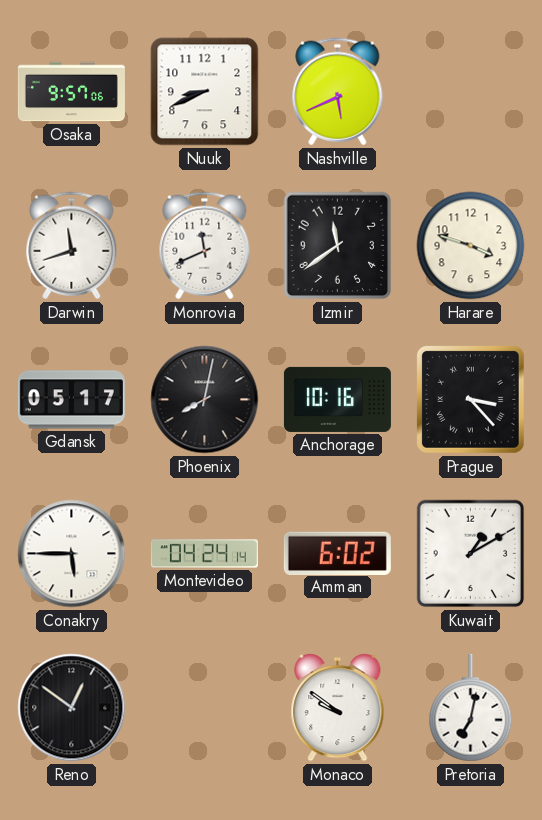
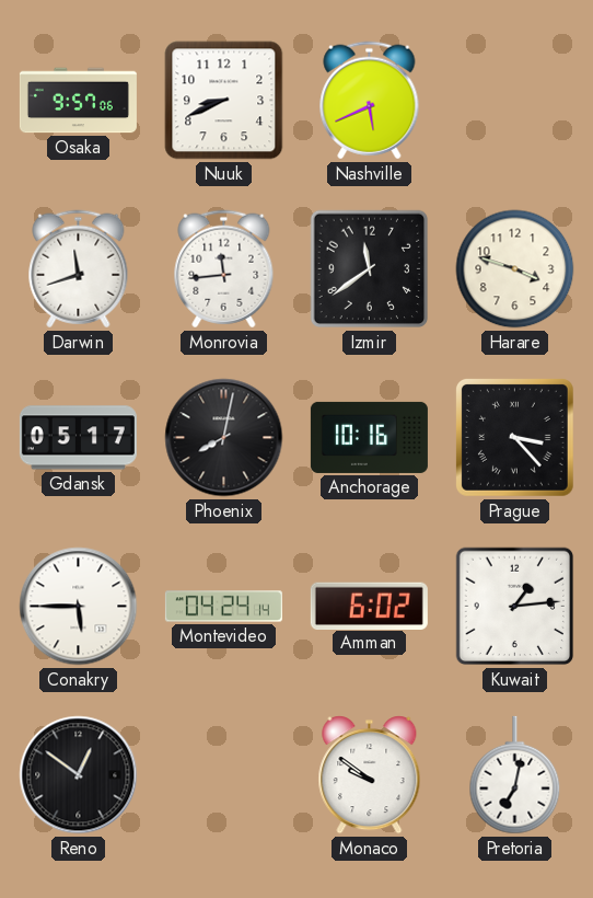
Monrovia: 11:41 -> 11:44
Kuwait: 1:10 -> 1:14
